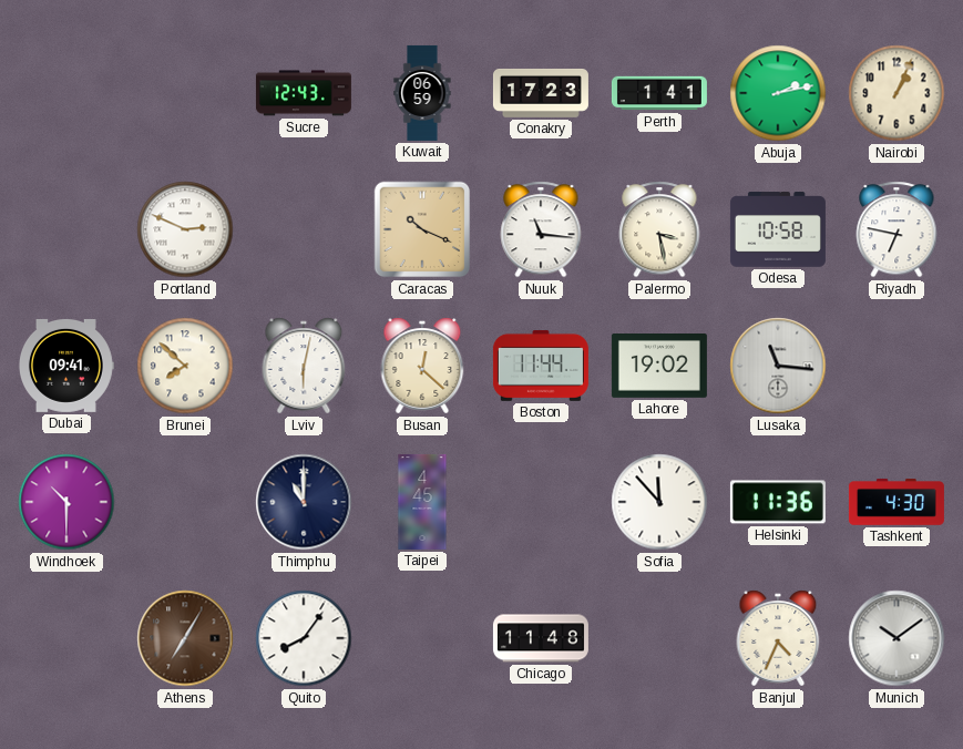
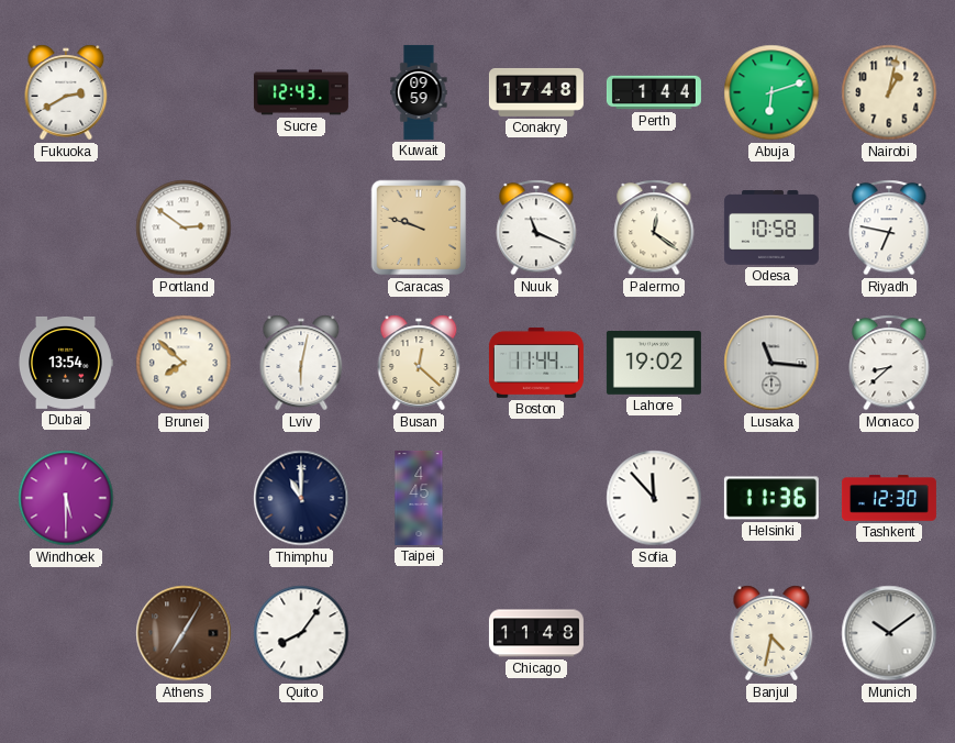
Fukuoka: none -> 2:40
Kuwait: 06:59 -> 09:59
Conakry: 17:23 -> 17:48
Perth: 1:41 -> 1:44
Abuja: 2:13 -> 6:12
Nairobi: 1:04 -> 1:02
Portland: 2:49 -> 2:51
Caracas: 10:19 -> 9:48
Nuuk: 11:16 -> 11:19
Palermo: 3:28 -> 12:21
Dubai: 09:41 -> 13:54
Monaco: none -> 8:38
Windhoek: 10:30 -> 5:30
Tashkent: 4:30 -> 12:30
Banjul: 4:34 -> 4:32
